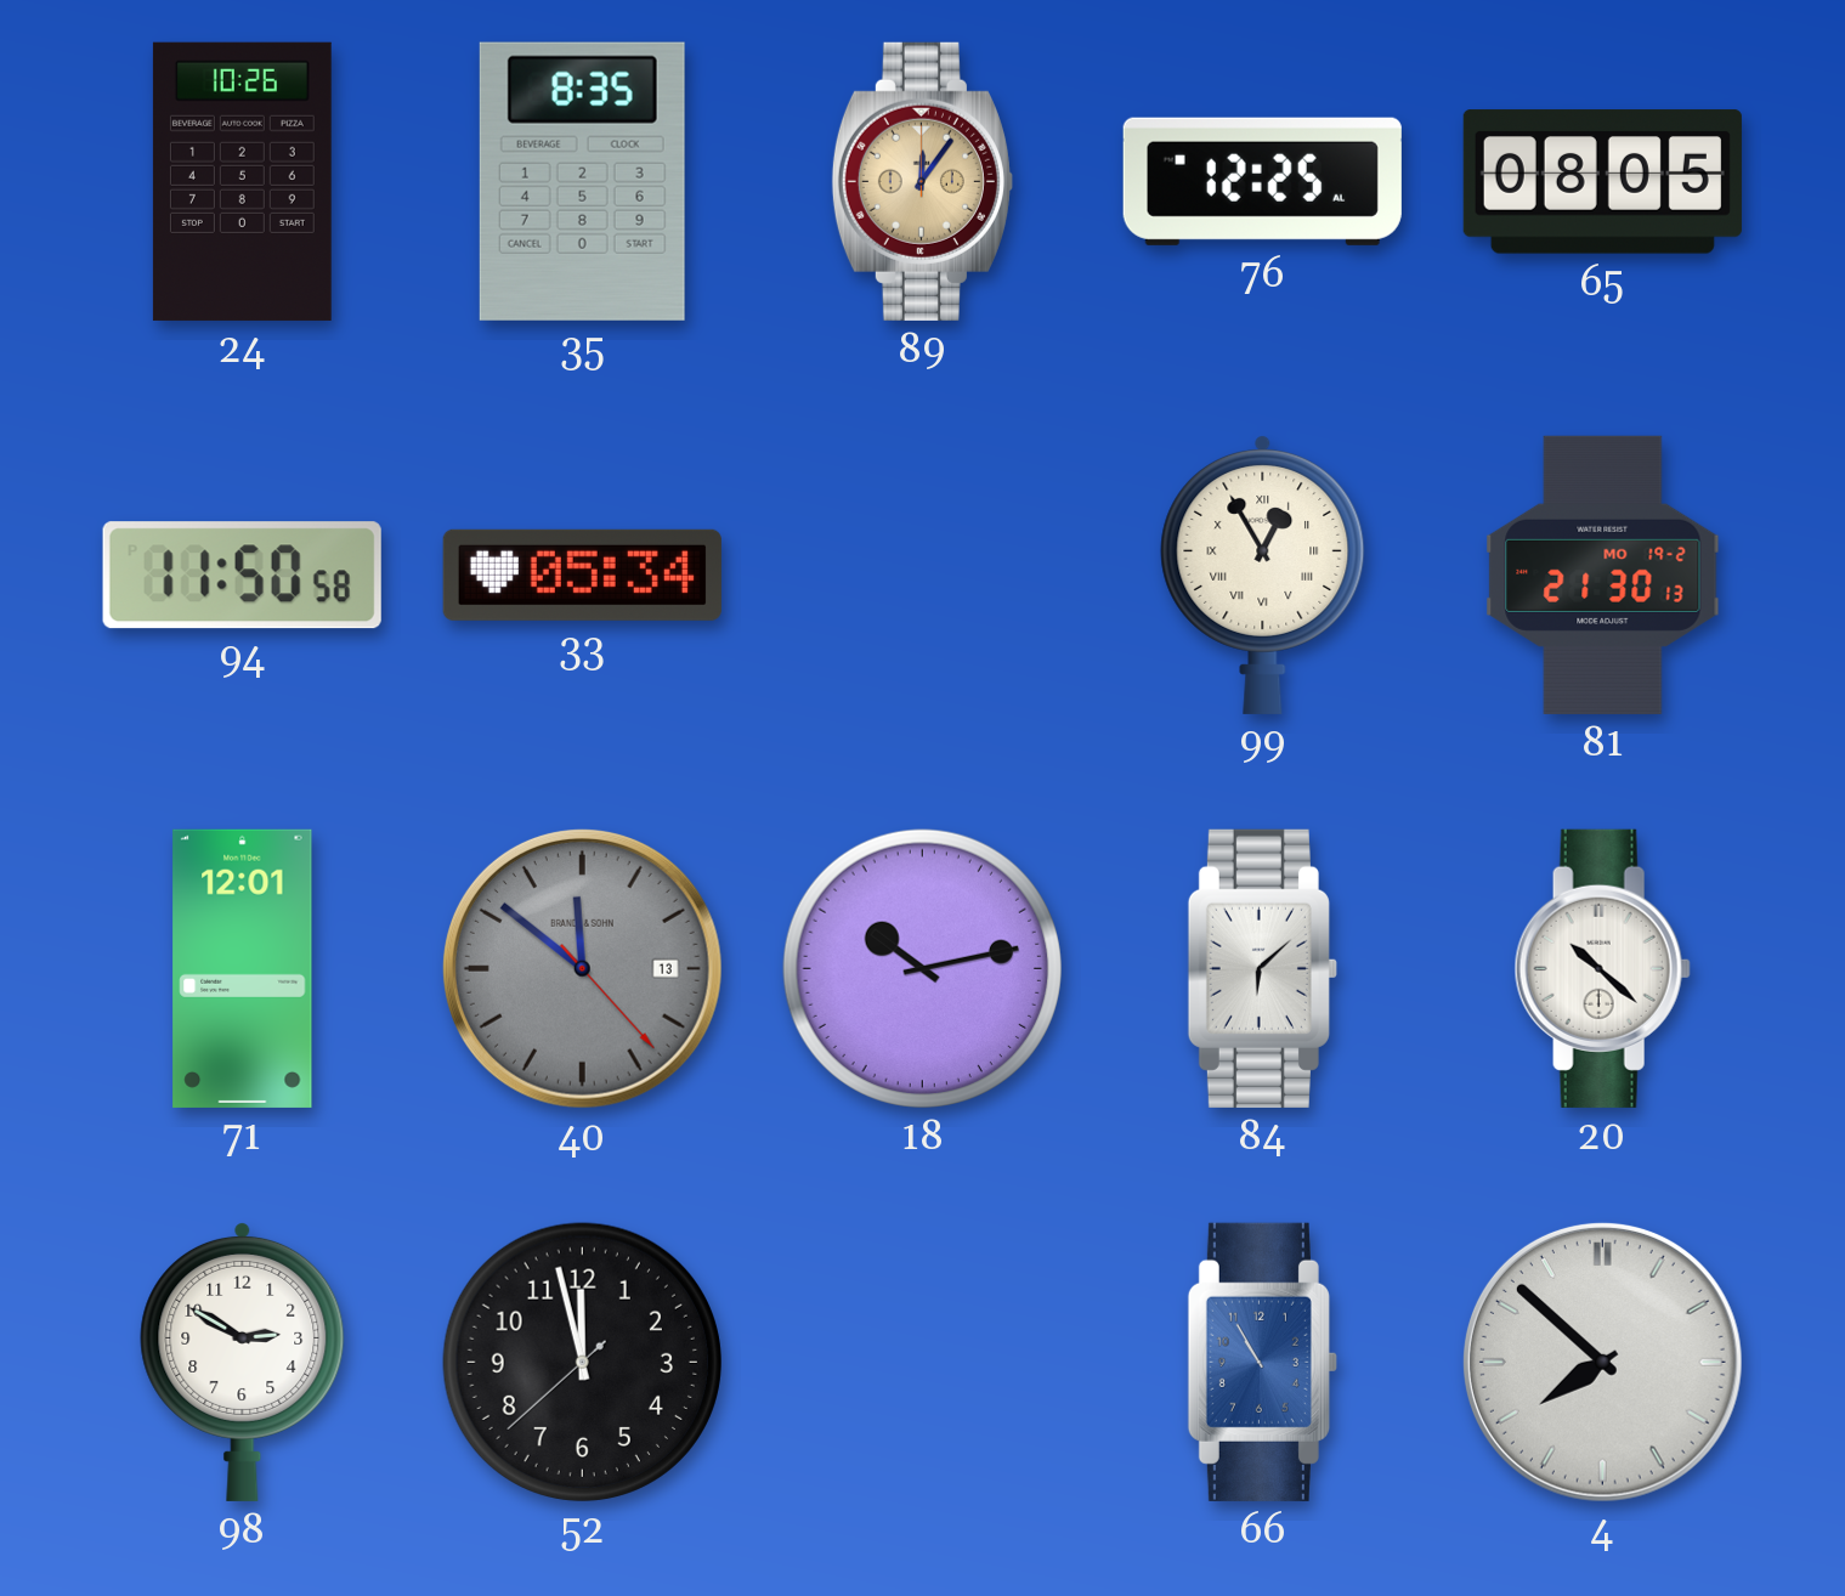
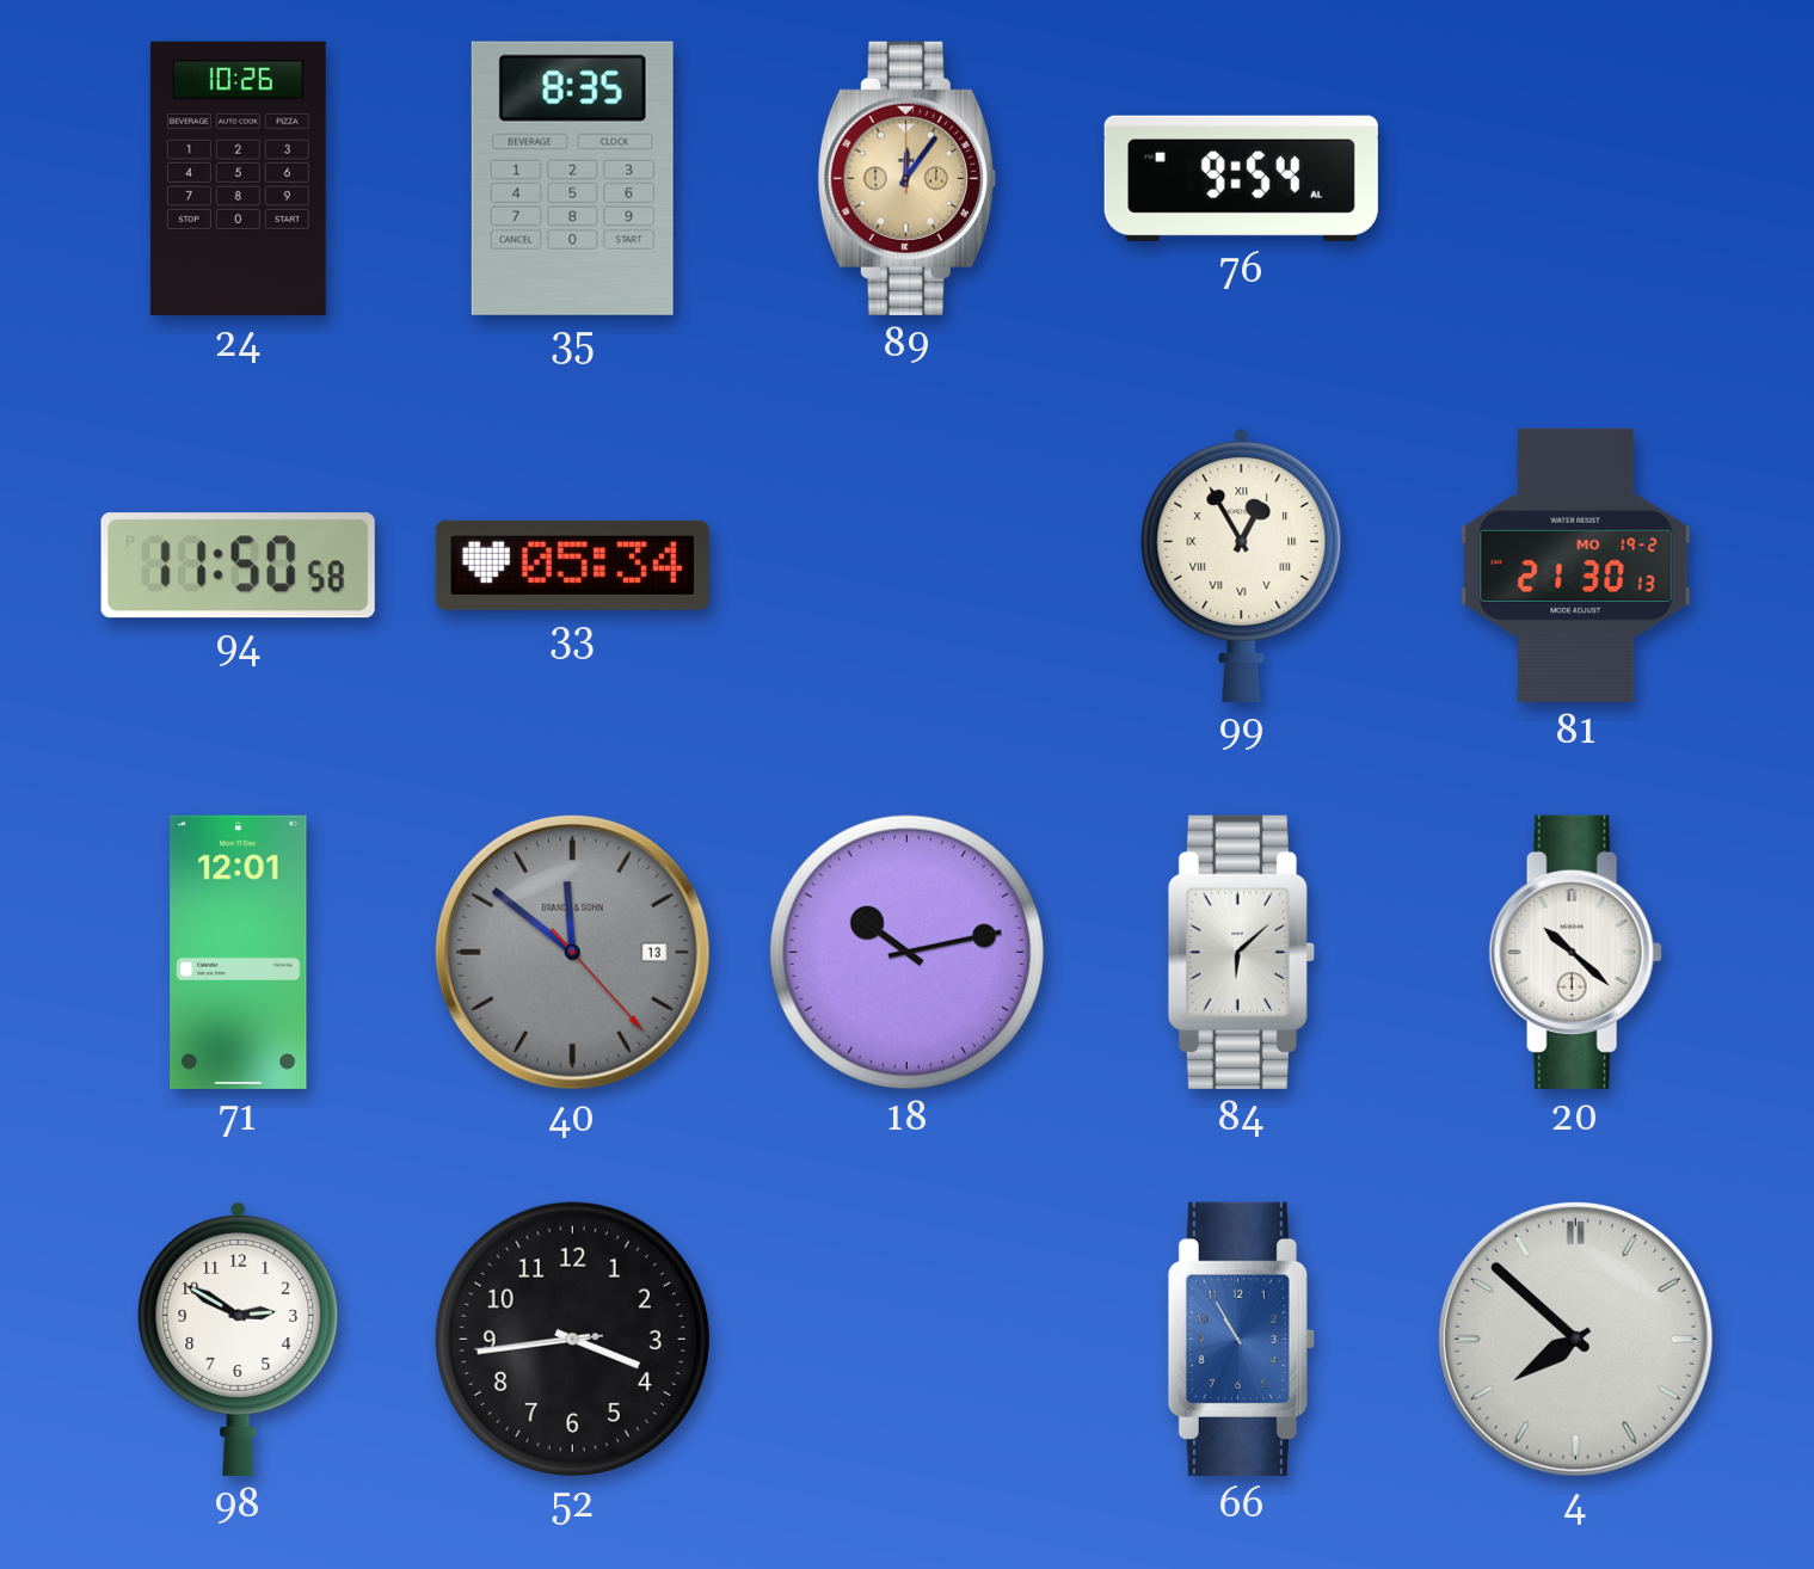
76: 12:25 -> 9:54
65: 08:05 -> none
52: 11:57 -> 3:43
